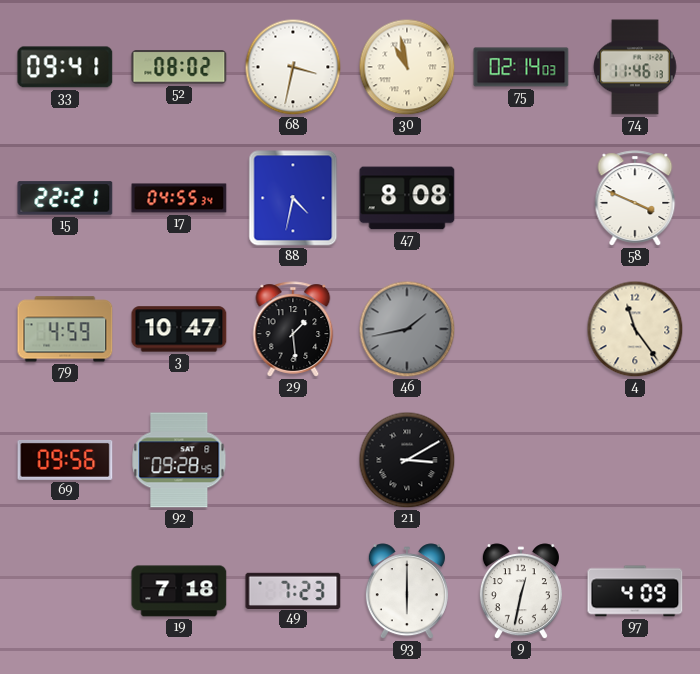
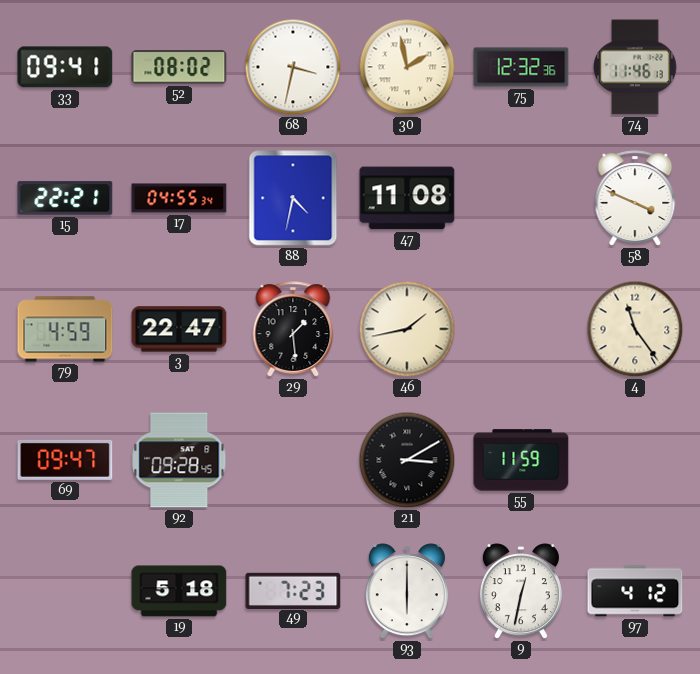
30: 10:58 -> 1:58
75: 02:14 -> 12:32
47: 8:08 -> 11:08
3: 10:47 -> 22:47
46 dial: grey -> cream
69: 09:56 -> 09:47
55: none -> 11:59
19: 7:18 -> 5:18
97: 4:09 -> 4:12
